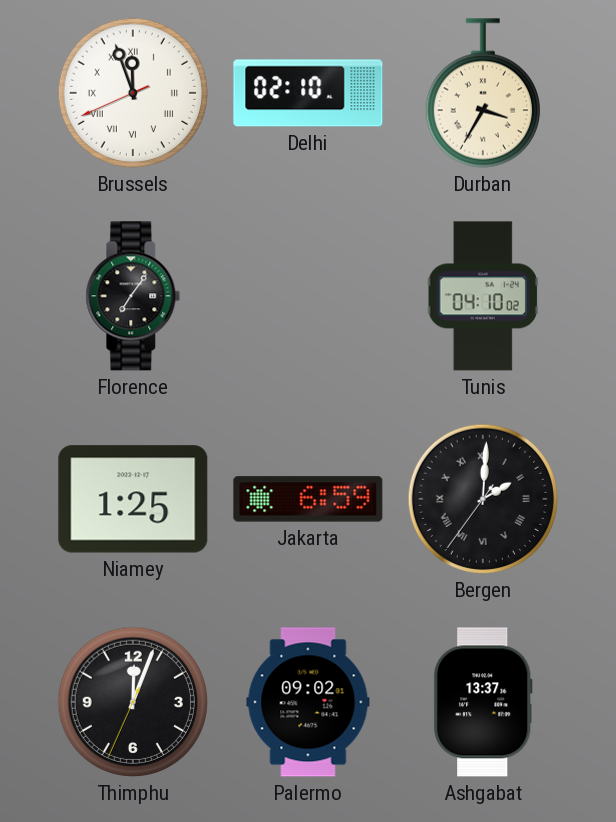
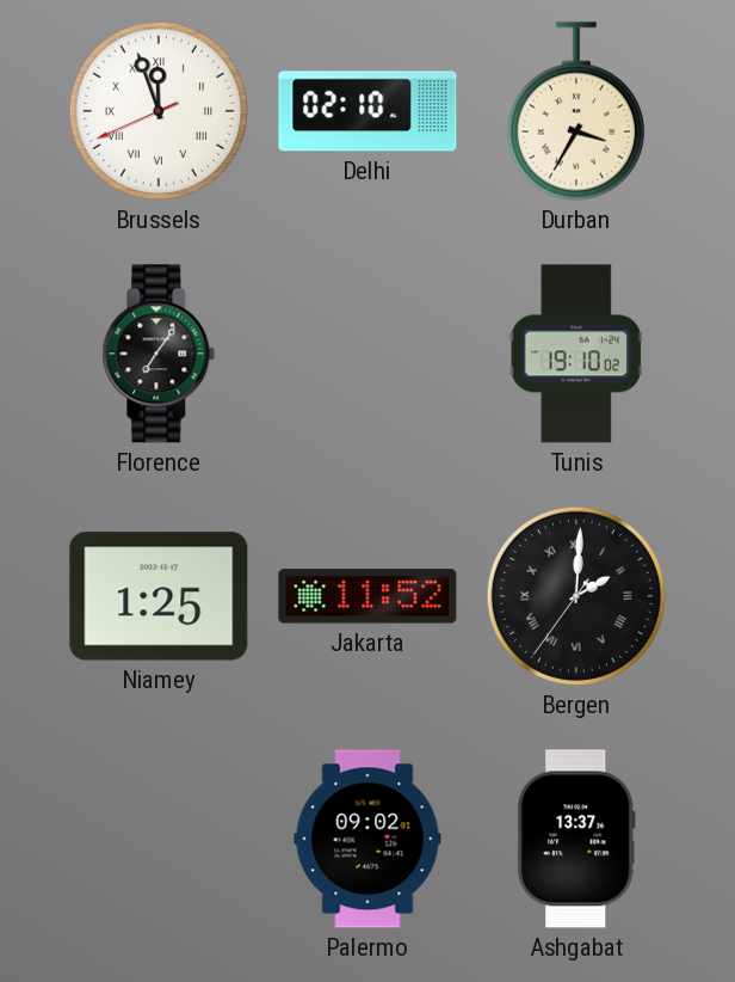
Tunis: 04:10 -> 19:10
Jakarta: 6:59 -> 11:52
Thimphu: 12:03 -> none
